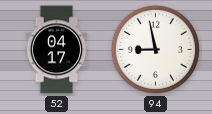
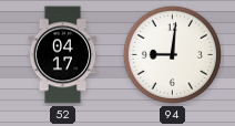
94: 8:58 -> 9:01
